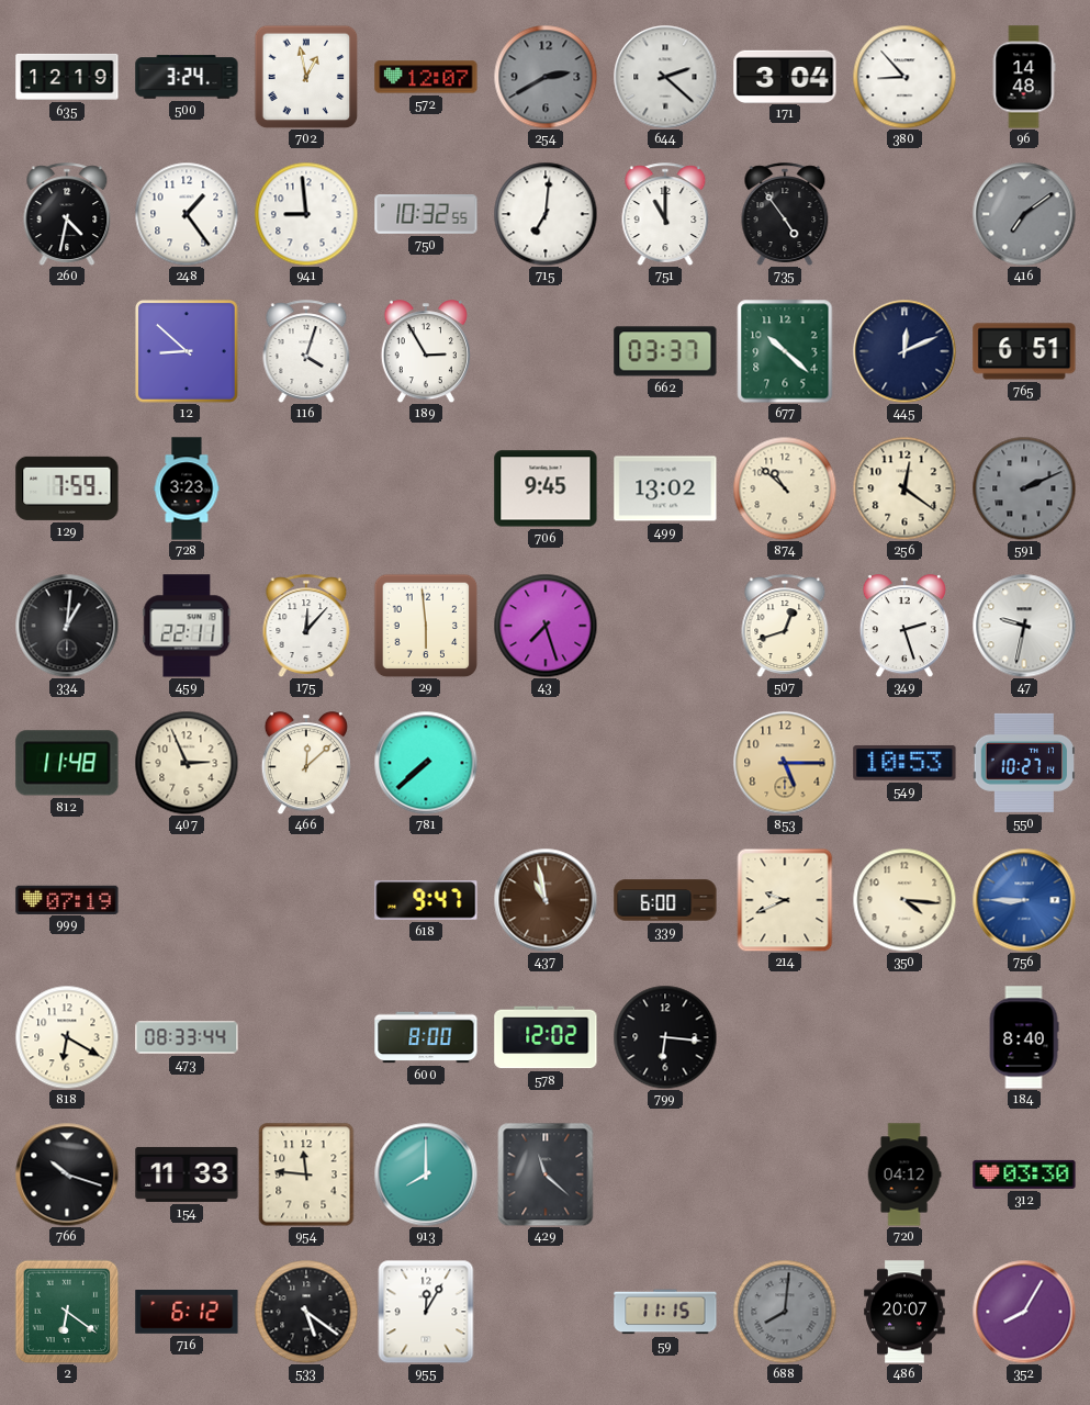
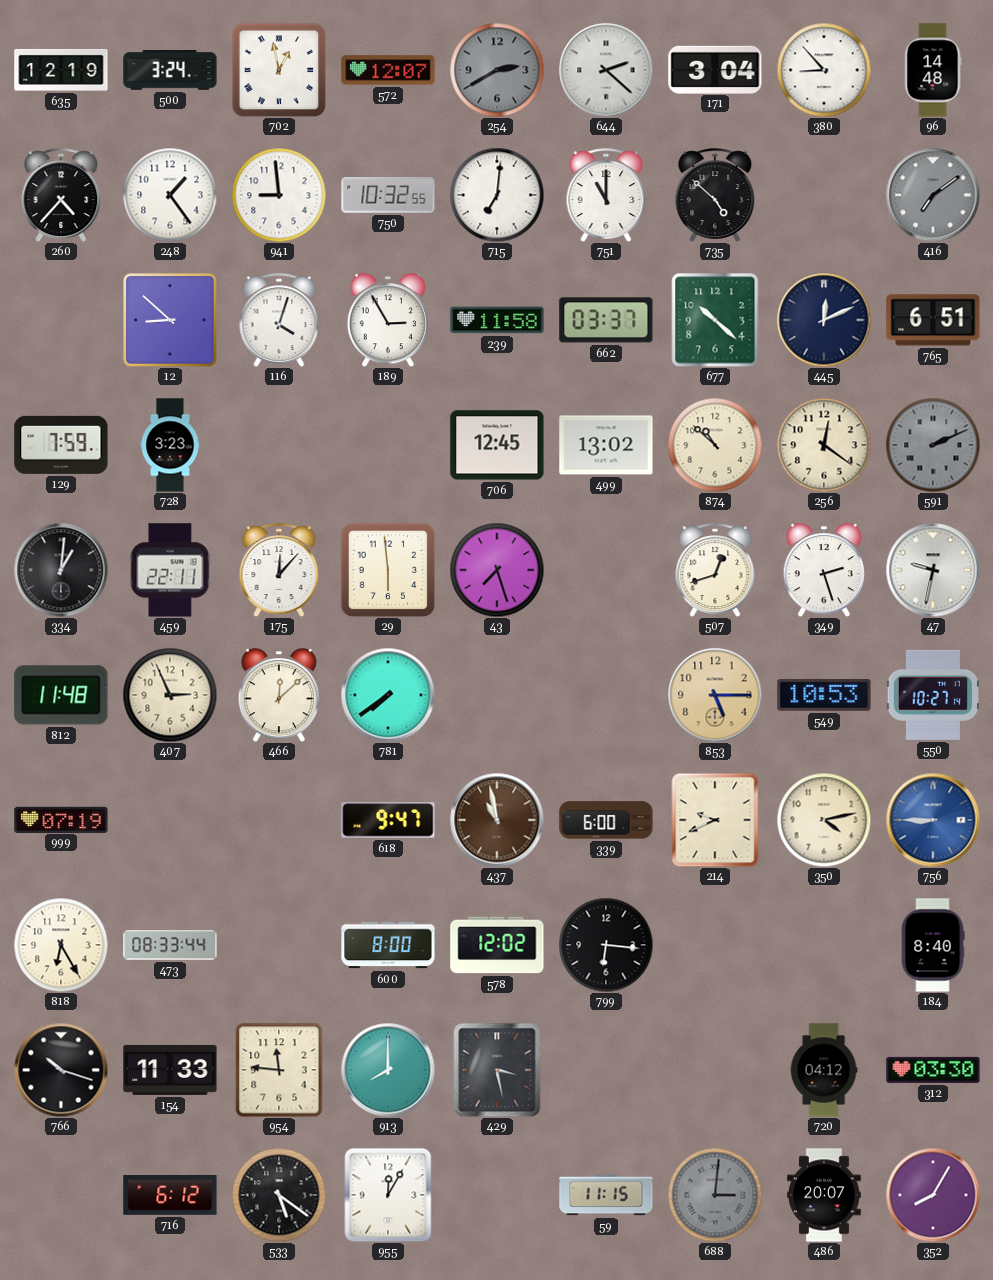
260: 4:32 -> 4:37
735: 4:54 -> 4:52
239: none -> 11:58
706: 9:45 -> 12:45
781: 7:38 -> 7:39
350: 4:16 -> 4:13
818: 6:20 -> 6:25
429: 11:22 -> 3:28
2: 6:21 -> none
688: 8:01 -> 3:01
